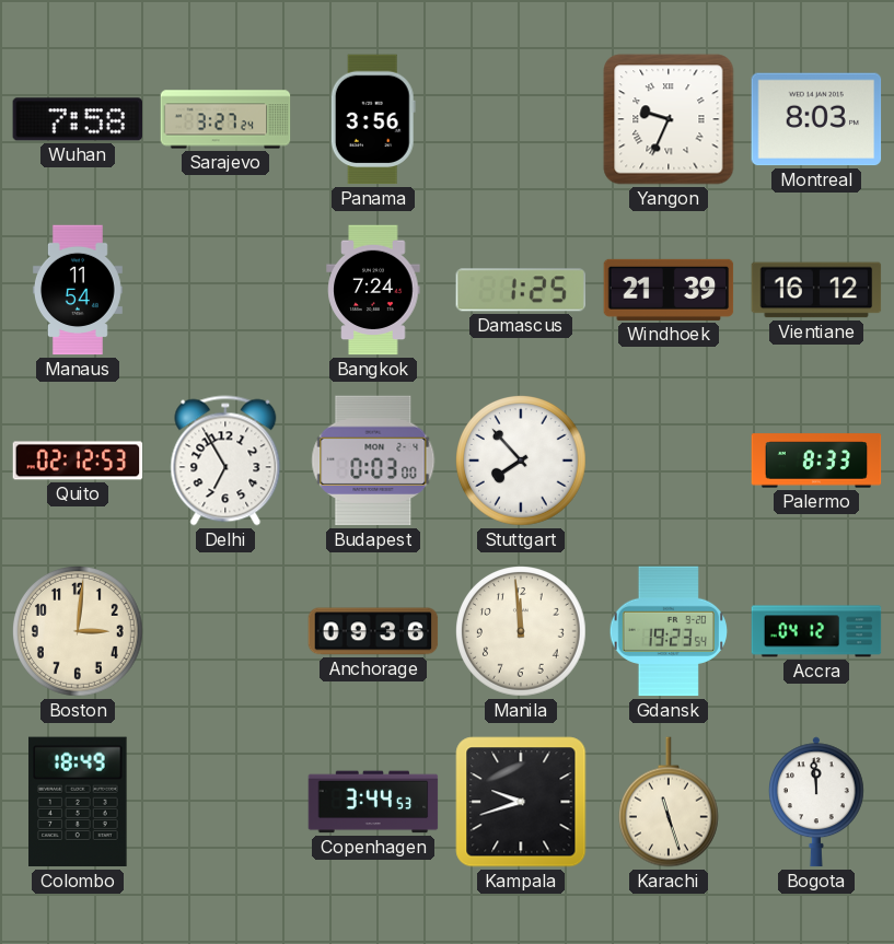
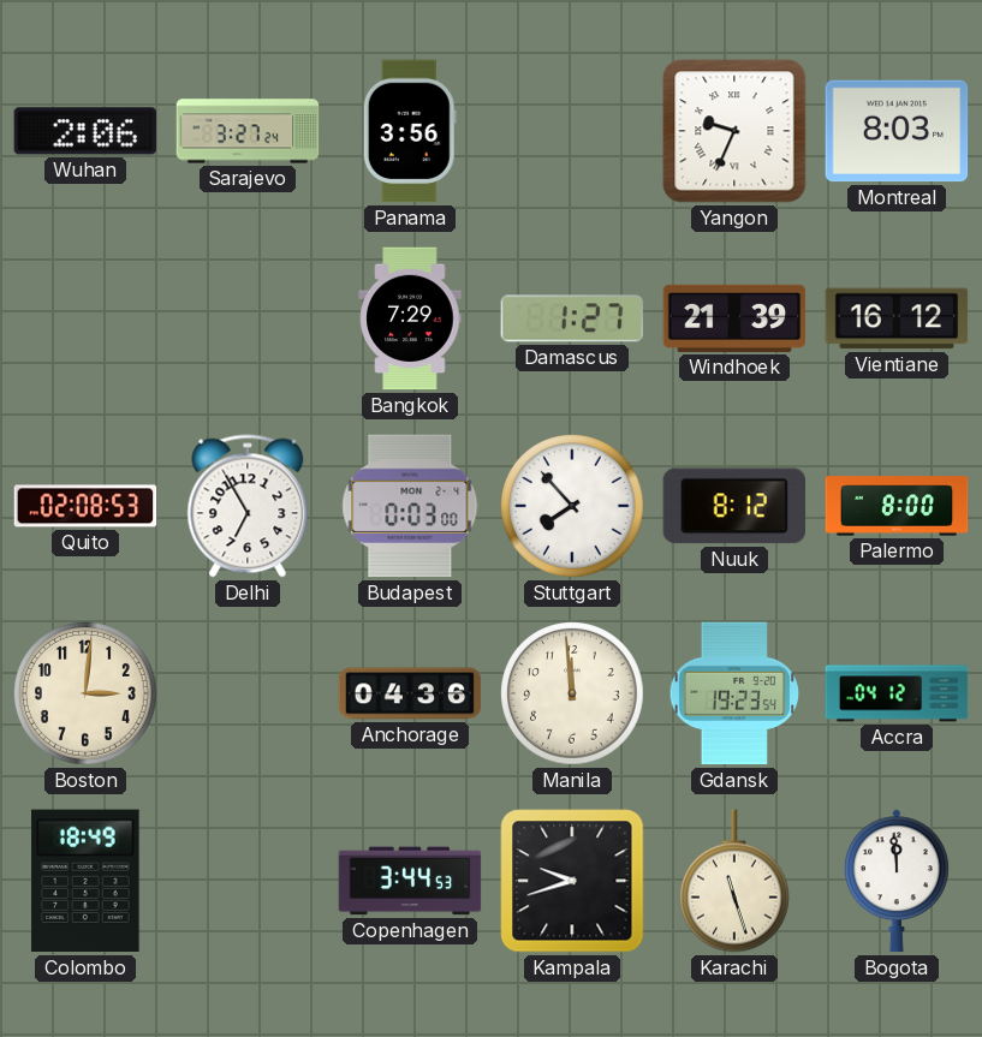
Wuhan: 7:58 -> 2:06
Manaus: 11:54 -> none
Bangkok: 7:24 -> 7:29
Damascus: 1:25 -> 1:27
Quito: 02:12 -> 02:08
Nuuk: none -> 8:12
Palermo: 8:33 -> 8:00
Anchorage: 09:36 -> 04:36
